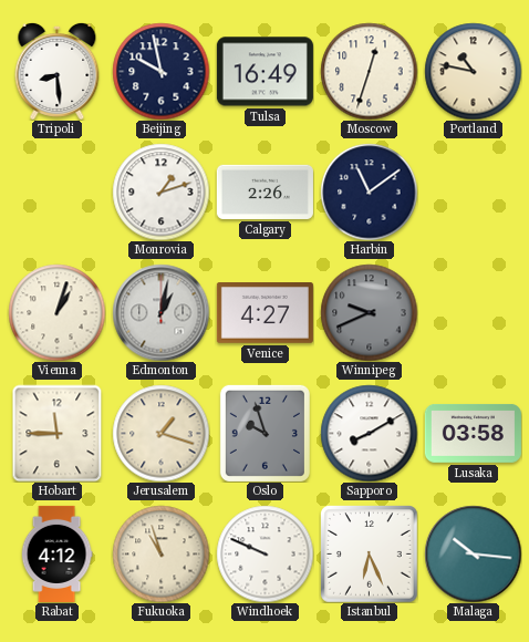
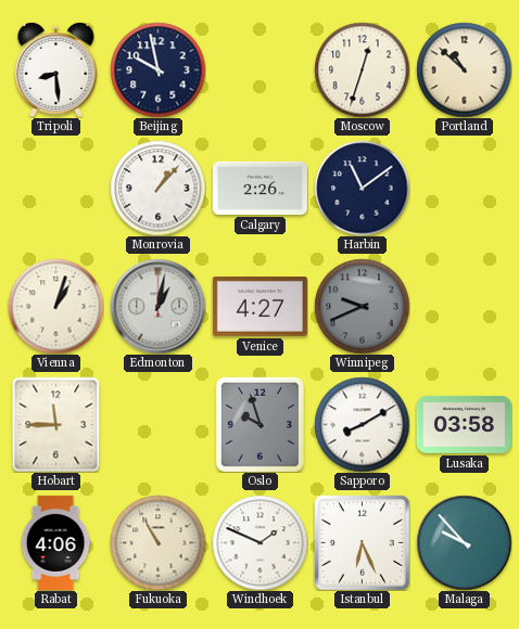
Tulsa: 16:49 -> none
Portland: 10:47 -> 10:52
Monrovia: 1:12 -> 1:07
Jerusalem: 1:18 -> none
Rabat: 4:12 -> 4:06
Fukuoka: 10:57 -> 10:55
Windhoek: 9:49 -> 1:49
Malaga: 10:16 -> 9:53
